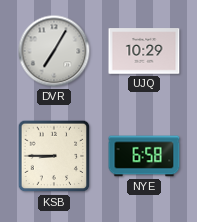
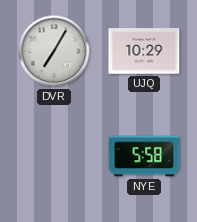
KSB: 8:45 -> none
NYE: 6:58 -> 5:58
